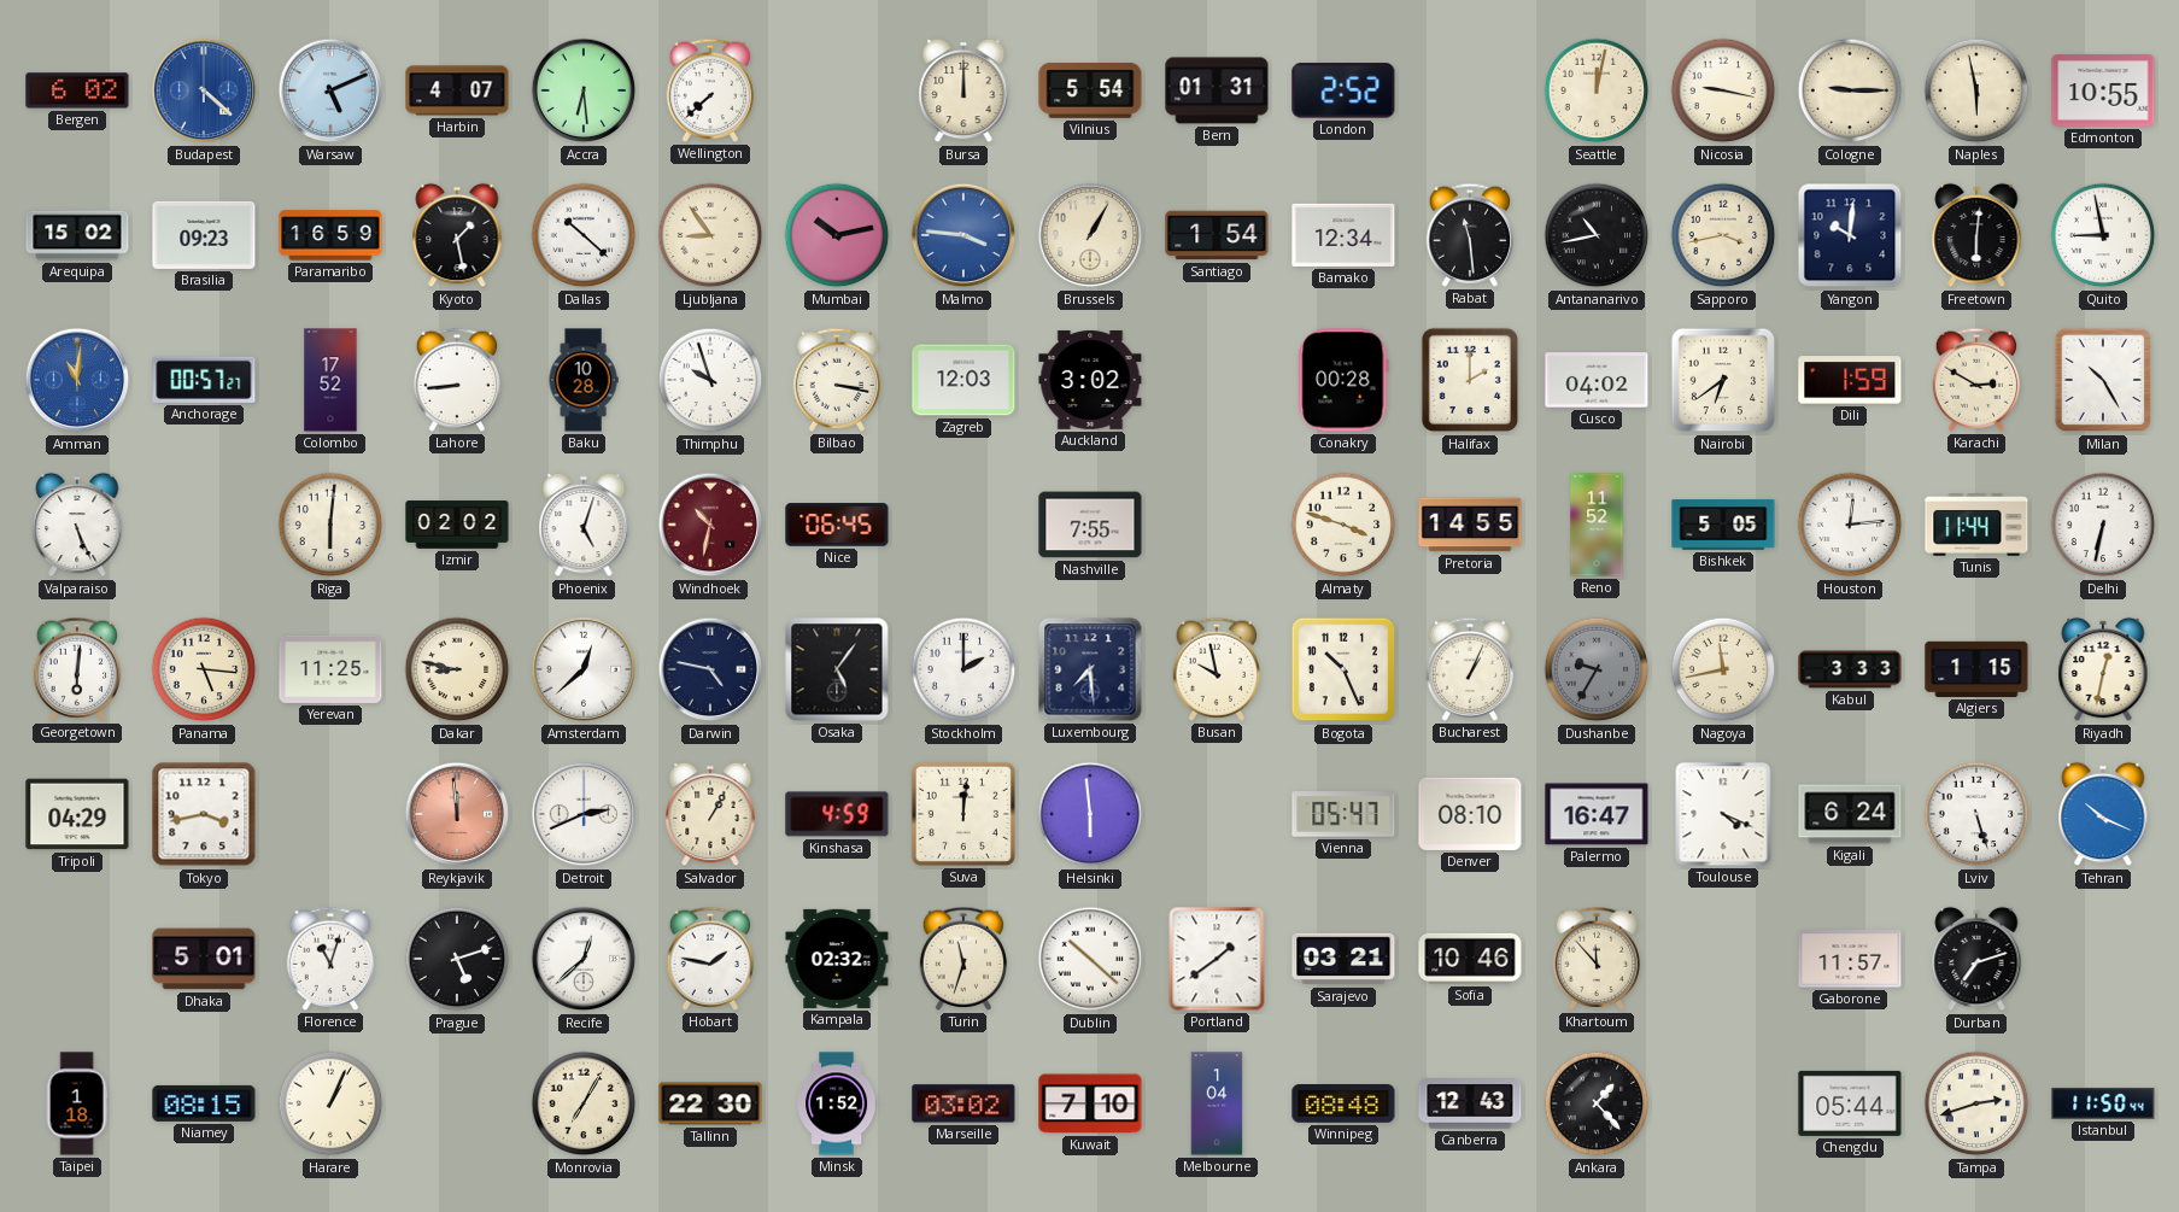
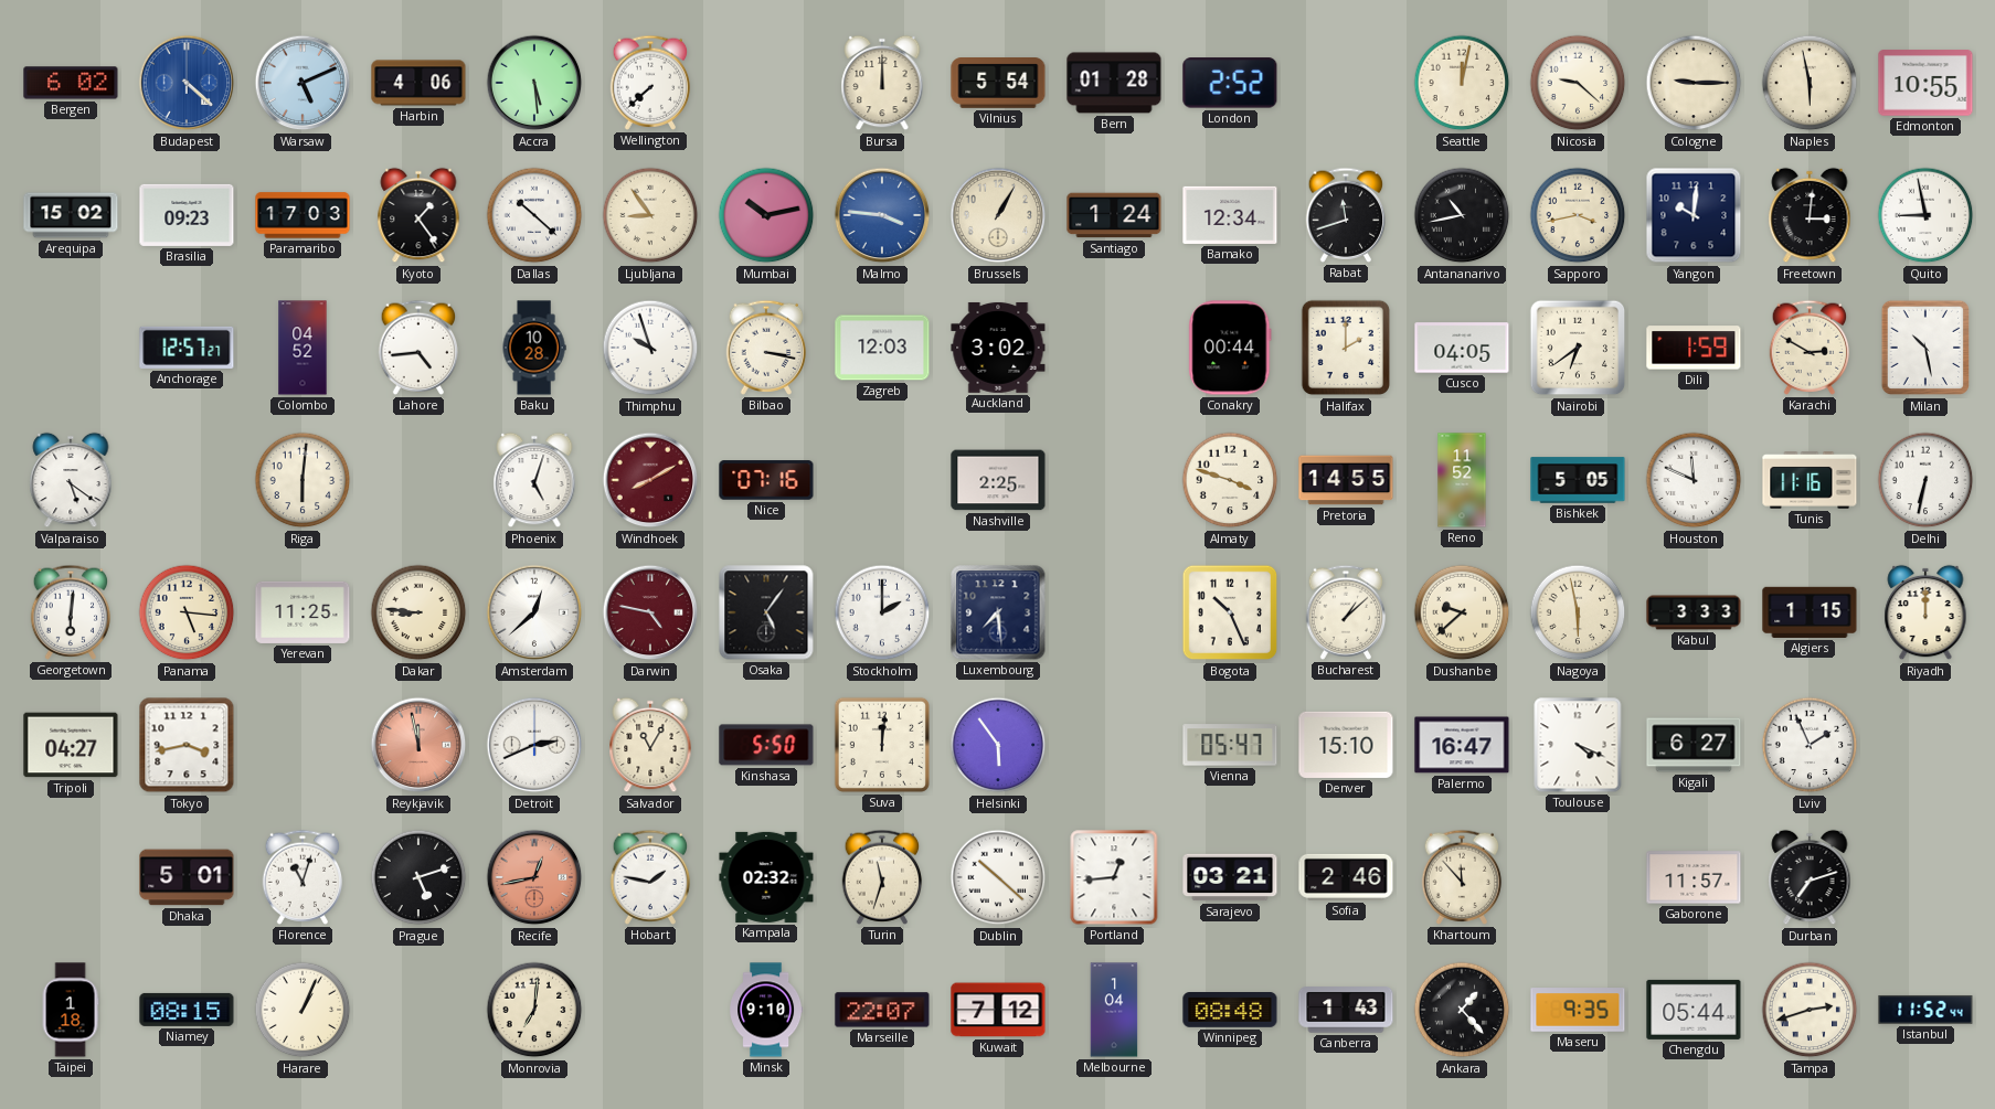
Harbin: 4:07 -> 4:06
Accra: 6:29 -> 5:29
Bern: 01:31 -> 01:28
Nicosia: 9:17 -> 9:22
Paramaribo: 16:59 -> 17:03
Kyoto: 1:28 -> 1:24
Santiago: 1:54 -> 1:24
Rabat: 11:29 -> 11:42
Freetown: 6:01 -> 3:01
Amman: 11:01 -> none
Anchorage: 00:57 -> 12:57
Colombo: 17:52 -> 04:52
Lahore: 8:44 -> 4:44
Conakry: 00:28 -> 00:44
Cusco: 04:02 -> 04:05
Milan: 10:25 -> 10:28
Valparaiso: 5:26 -> 5:21
Izmir: 02:02 -> none
Windhoek: 10:32 -> 8:10
Nice: 06:45 -> 07:16
Nashville: 7:55 -> 2:25
Houston: 12:14 -> 11:49
Tunis: 11:44 -> 11:16
Dakar: 8:47 -> 8:46
Darwin dial: navy -> burgundy
Busan: 9:58 -> none
Bucharest: 1:04 -> 1:08
Dushanbe: 9:35 -> 9:38
Dushanbe dial: grey -> cream
Nagoya: 11:43 -> 5:58
Riyadh: 12:32 -> 12:00
Tripoli: 04:29 -> 04:27
Reykjavik: 11:59 -> 11:58
Salvador: 1:05 -> 11:05
Kinshasa: 4:59 -> 5:50
Helsinki: 5:59 -> 5:54
Denver: 08:10 -> 15:10
Kigali: 6:24 -> 6:27
Lviv: 5:27 -> 1:56
Tehran: 10:19 -> none
Recife: 12:38 -> 12:43
Recife dial: white -> salmon
Portland: 1:39 -> 12:44
Sofia: 10:46 -> 2:46
Monrovia: 7:05 -> 7:01
Tallinn: 22:30 -> none
Minsk: 1:52 -> 9:10
Marseille: 03:02 -> 22:07
Kuwait: 7:10 -> 7:12
Canberra: 12:43 -> 1:43
Maseru: none -> 9:35
Istanbul: 11:50 -> 11:52
